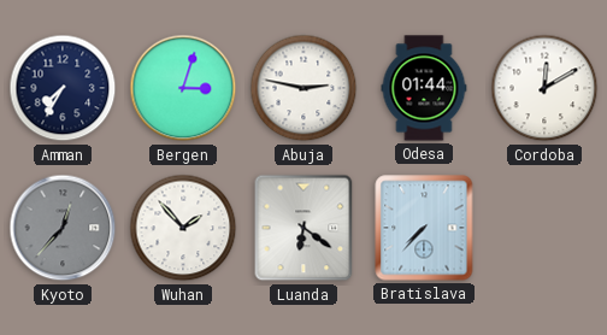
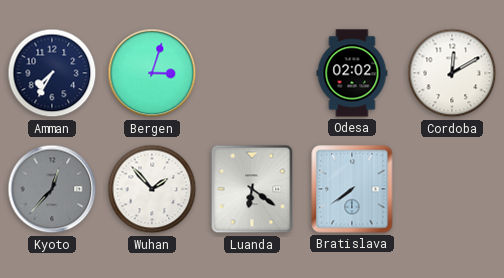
Abuja: 2:47 -> none
Odesa: 01:44 -> 02:02
Bratislava: 7:37 -> 7:39
